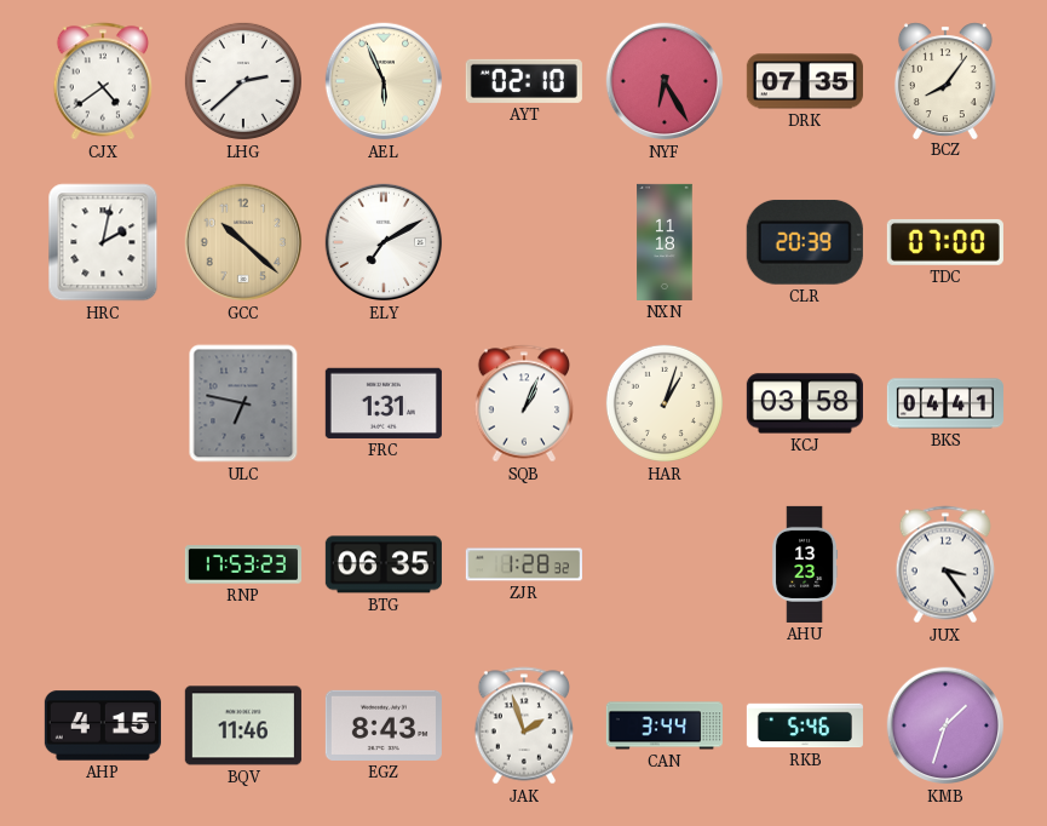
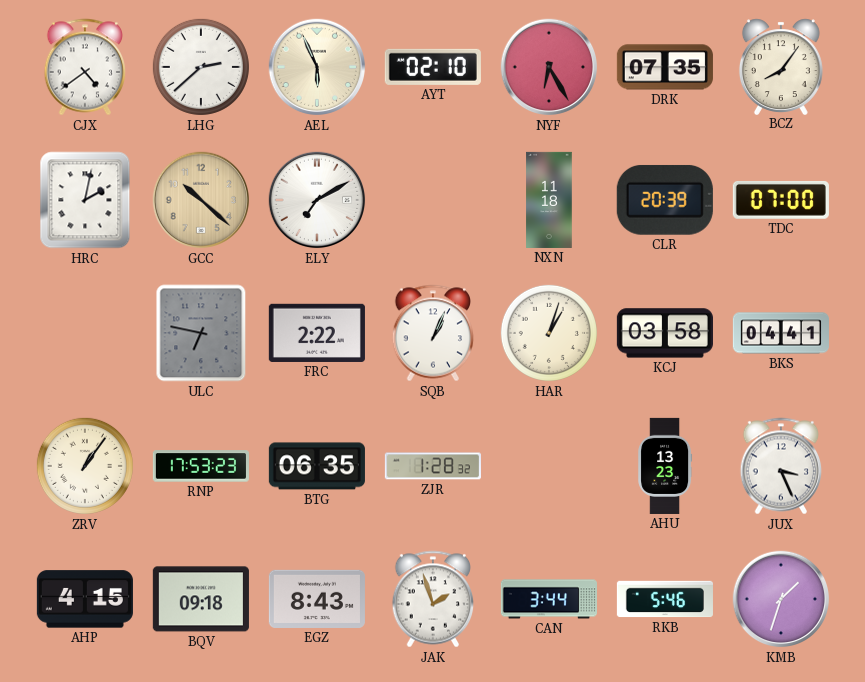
FRC: 1:31 -> 2:22
ZRV: none -> 1:06
JUX: 3:24 -> 3:26
BQV: 11:46 -> 09:18
